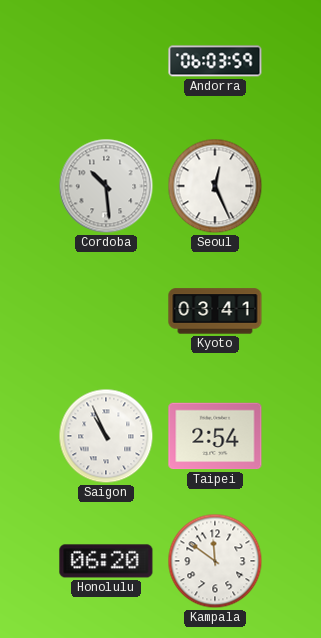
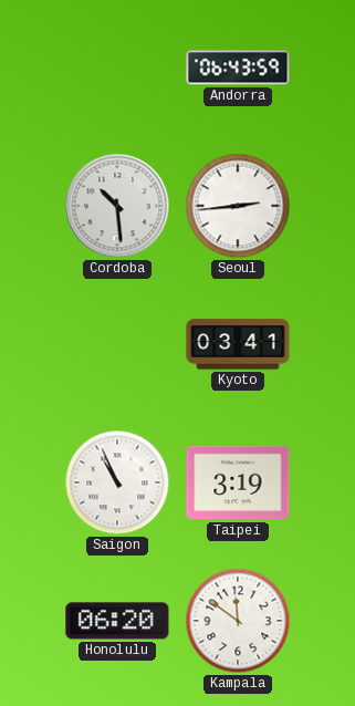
Andorra: 06:03 -> 06:43
Seoul: 12:26 -> 2:44
Taipei: 2:54 -> 3:19
